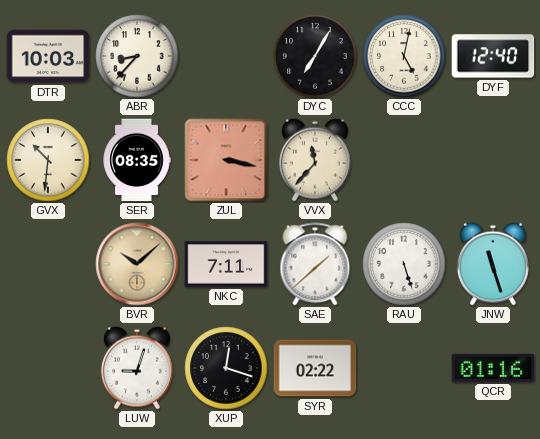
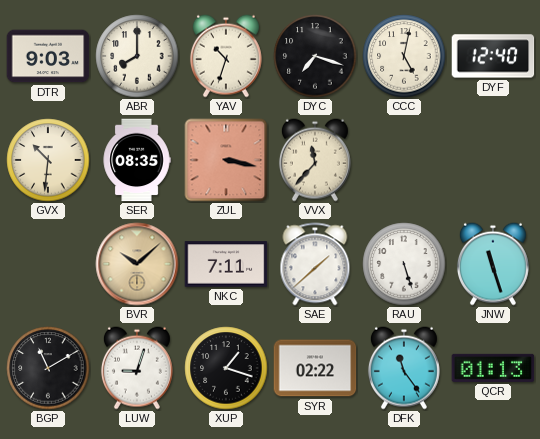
DTR: 10:03 -> 9:03
ABR: 8:37 -> 8:00
YAV: none -> 10:33
DYC: 7:05 -> 7:18
BGP: none -> 11:10
XUP: 12:18 -> 1:18
DFK: none -> 11:24
QCR: 01:16 -> 01:13
